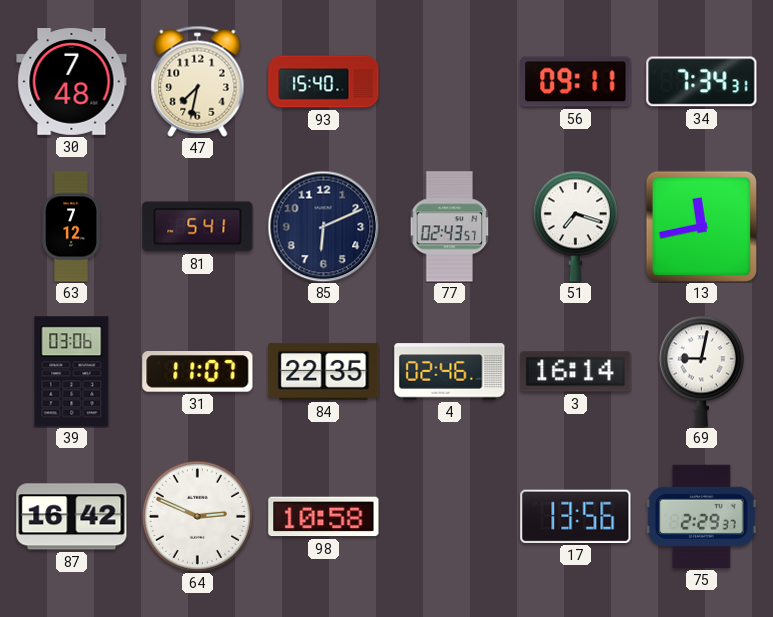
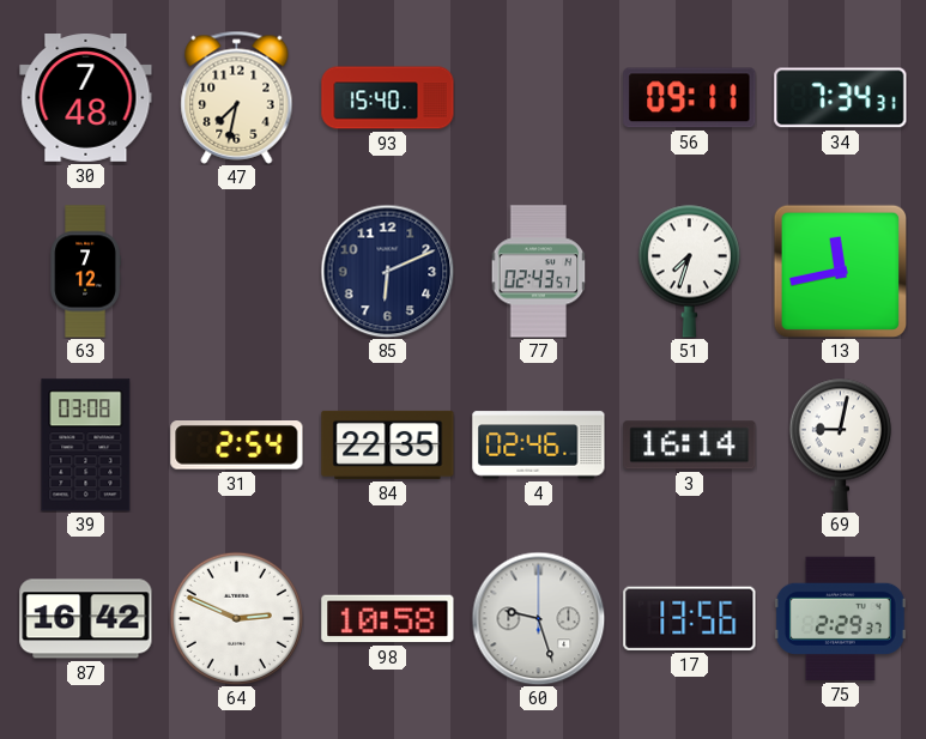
81: 5:41 -> none
51: 7:18 -> 7:33
39: 03:06 -> 03:08
31: 11:07 -> 2:54
60: none -> 9:27
